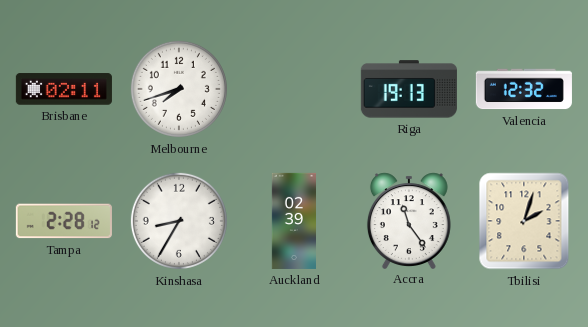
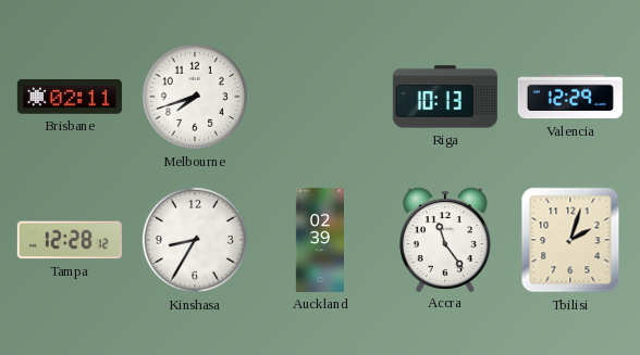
Riga: 19:13 -> 10:13
Valencia: 12:32 -> 12:29
Tampa: 2:28 -> 12:28
